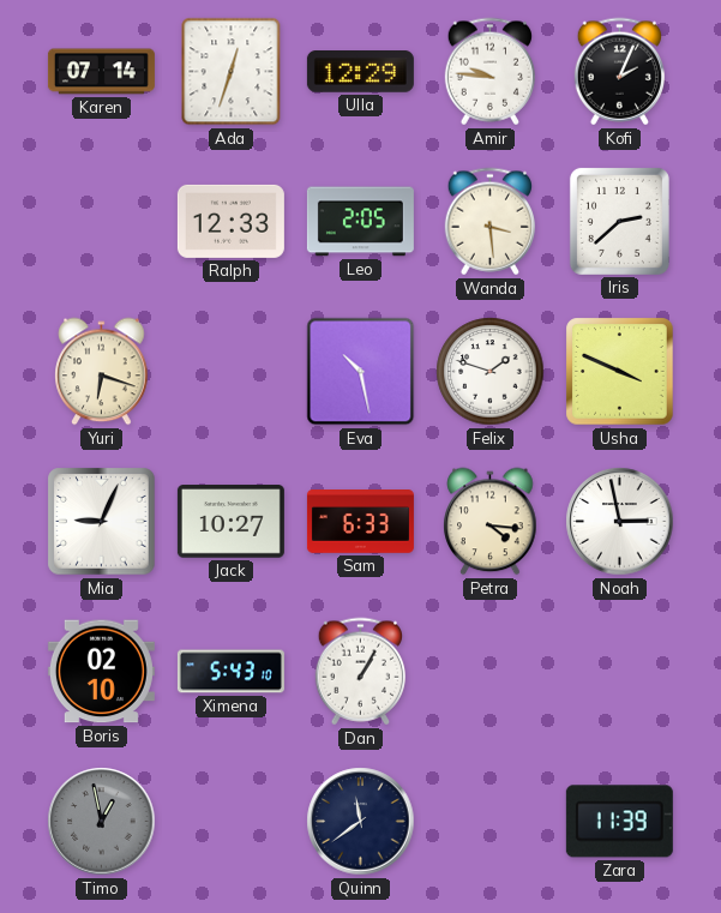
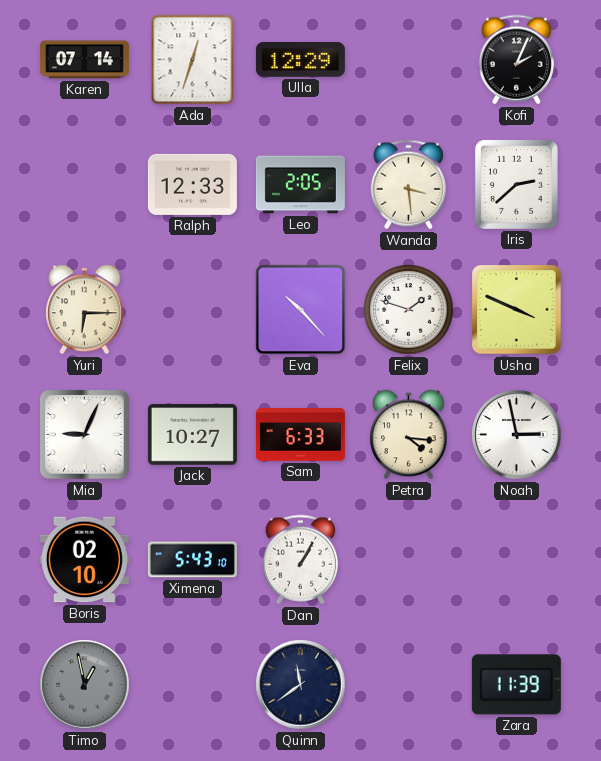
Amir: 9:46 -> none
Yuri: 6:18 -> 6:15
Eva: 10:28 -> 10:23
